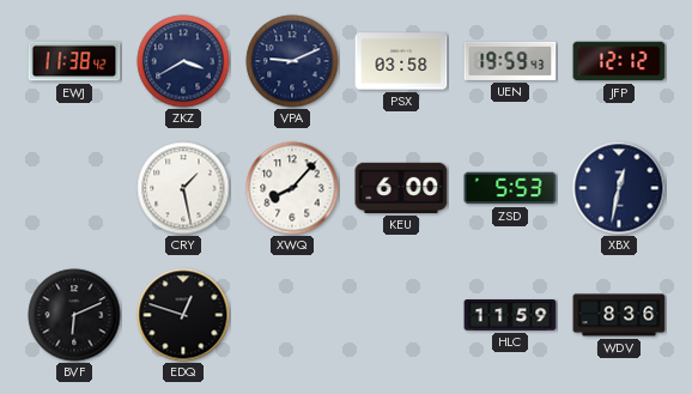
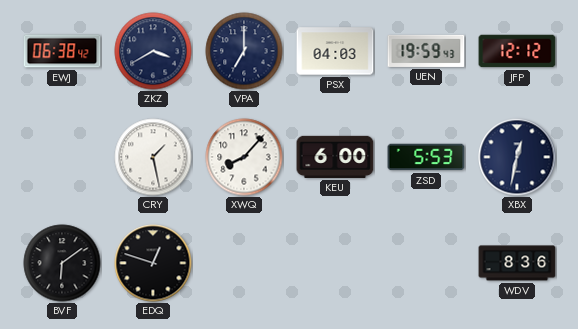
EWJ: 11:38 -> 06:38
VPA: 9:11 -> 7:00
PSX: 03:58 -> 04:03
BVF: 6:11 -> 6:09
HLC: 11:59 -> none
